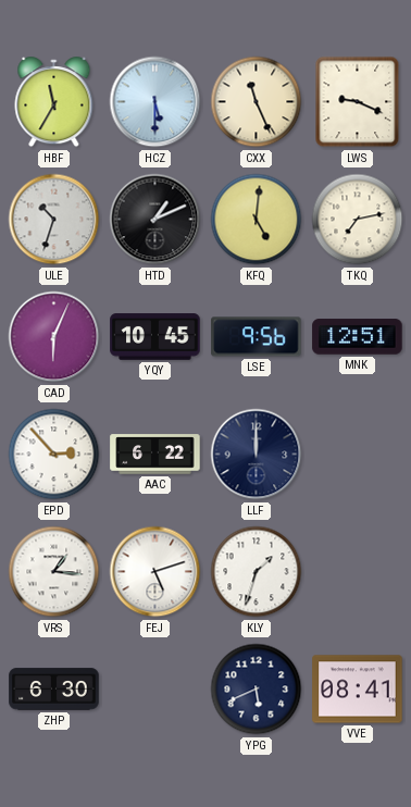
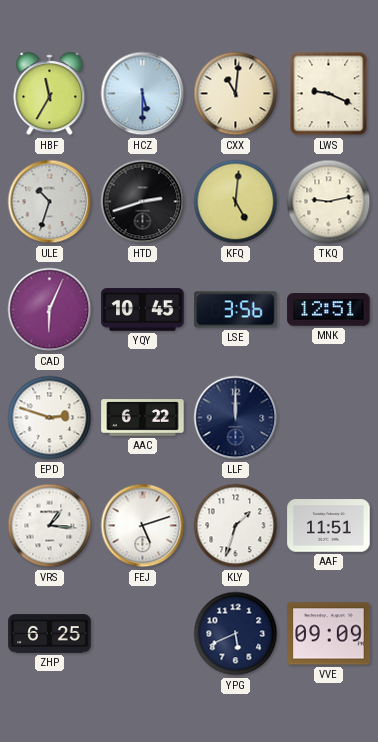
CXX: 11:26 -> 11:01
HTD: 1:11 -> 2:42
TKQ: 7:13 -> 9:13
LSE: 9:56 -> 3:56
EPD: 2:53 -> 2:48
AAF: none -> 11:51
ZHP: 6:30 -> 6:25
VVE: 08:41 -> 09:09
